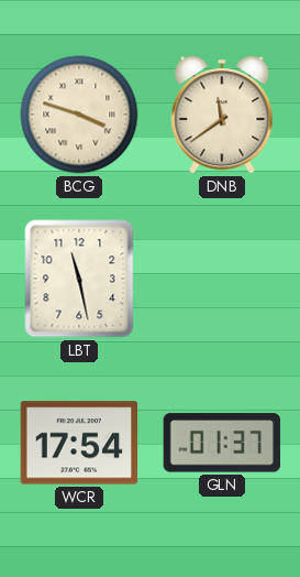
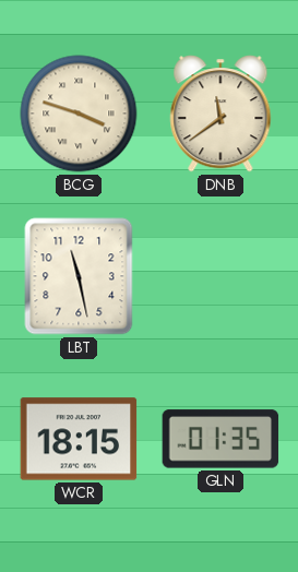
WCR: 17:54 -> 18:15
GLN: 01:37 -> 01:35
